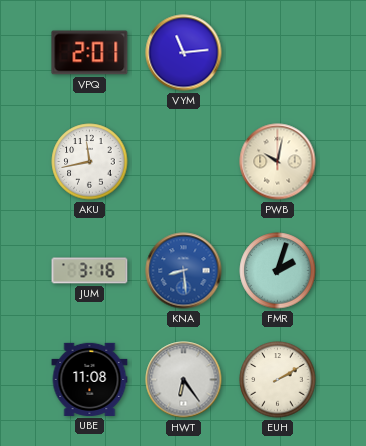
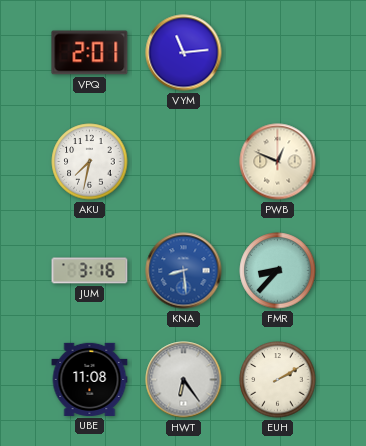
AKU: 11:43 -> 7:32
PWB: 10:02 -> 12:49
FMR: 2:03 -> 8:37
